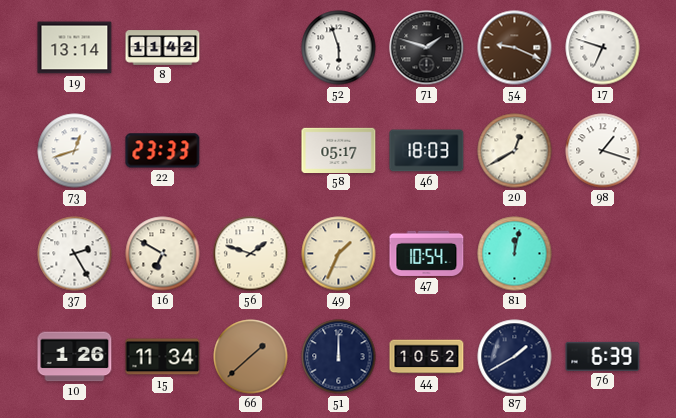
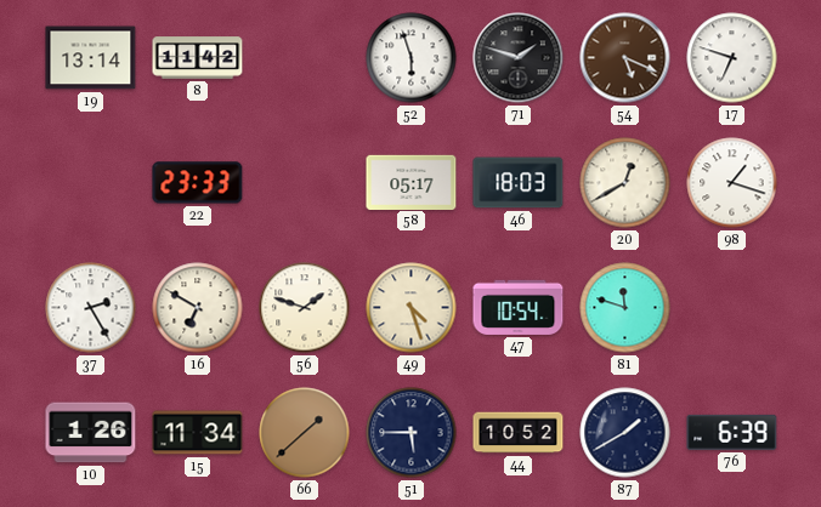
54: 9:19 -> 5:19
73: 12:42 -> none
49: 1:34 -> 4:27
81: 12:02 -> 11:48
51: 12:00 -> 5:45
